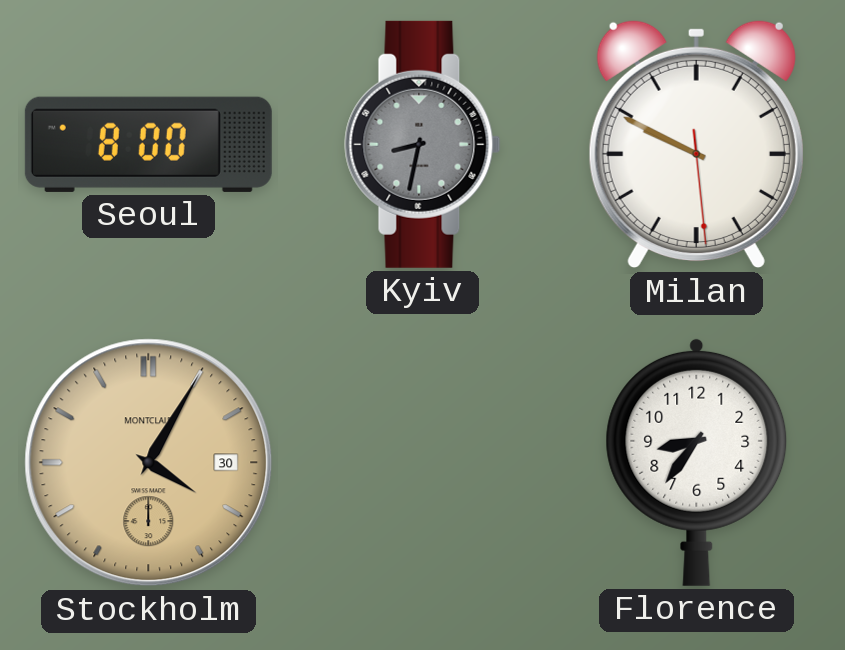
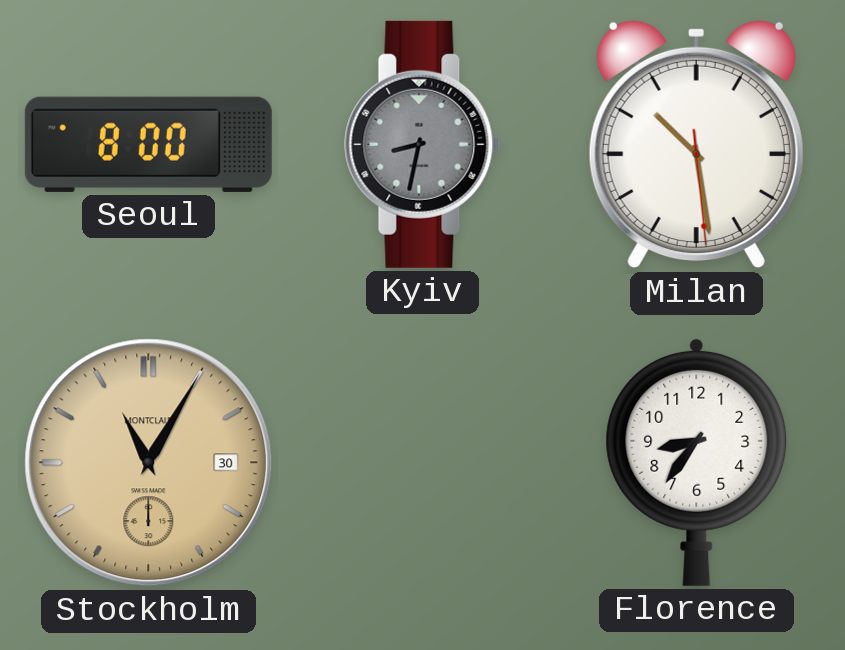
Milan: 9:49 -> 10:28
Stockholm: 4:05 -> 11:05
